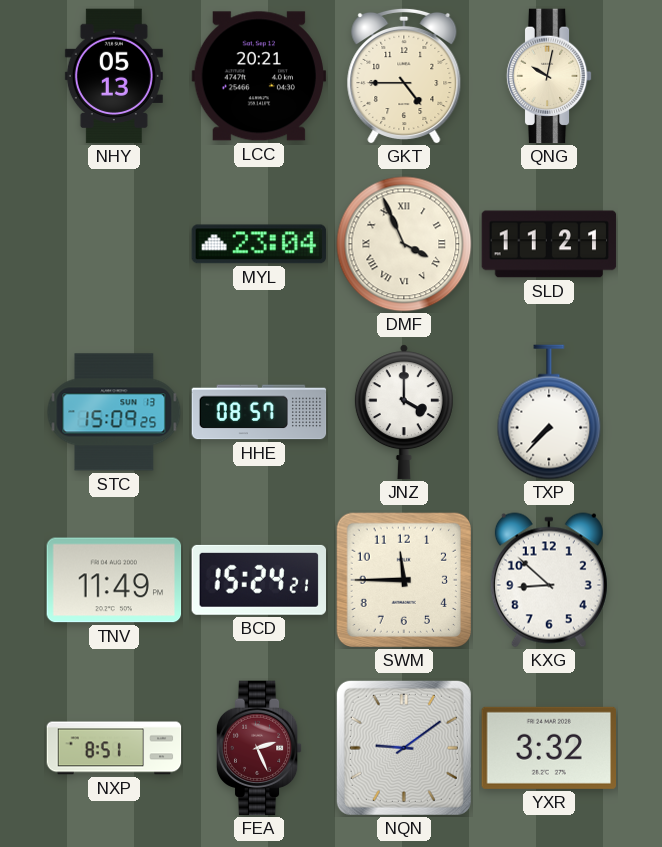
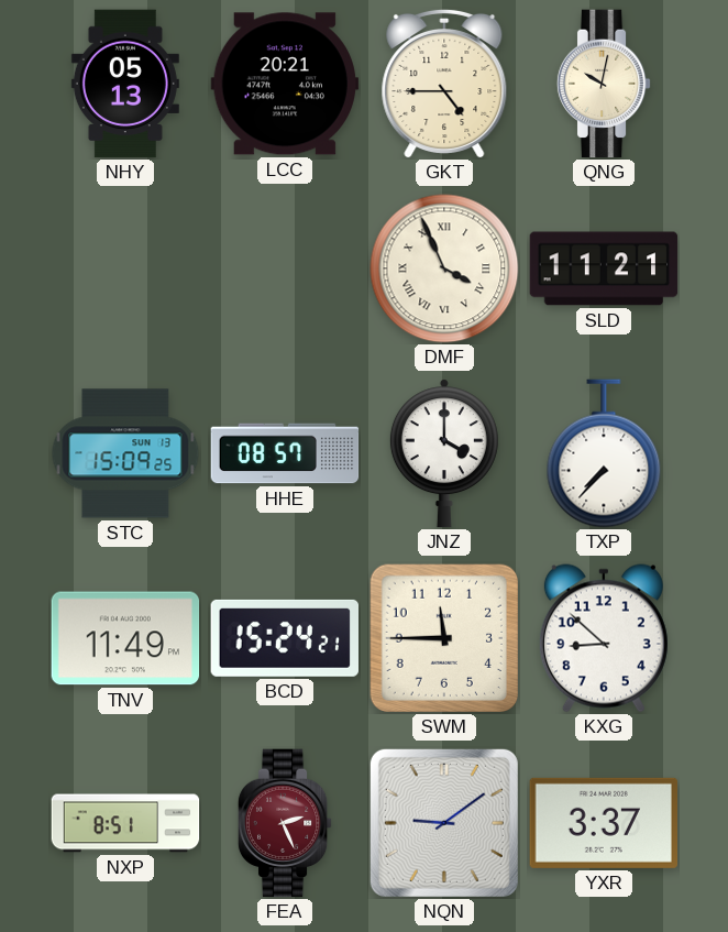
MYL: 23:04 -> none
YXR: 3:32 -> 3:37
